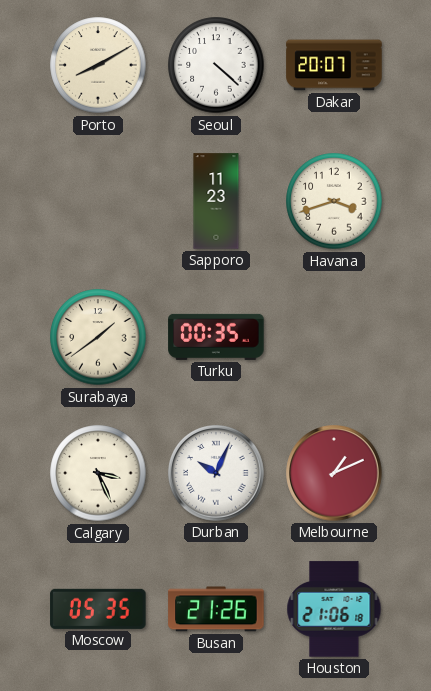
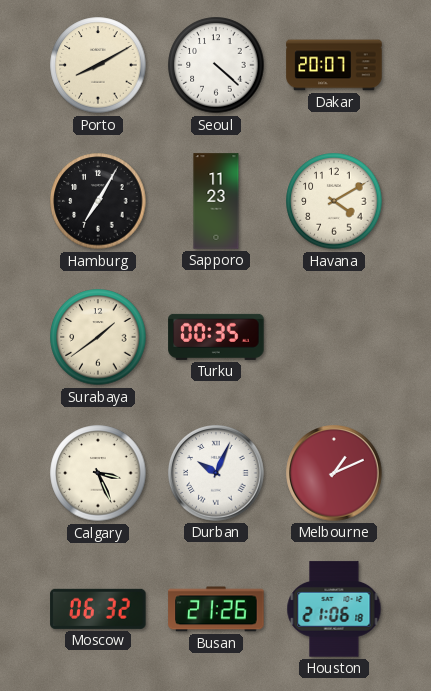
Hamburg: none -> 7:05
Havana: 3:42 -> 4:10
Moscow: 05:35 -> 06:32
